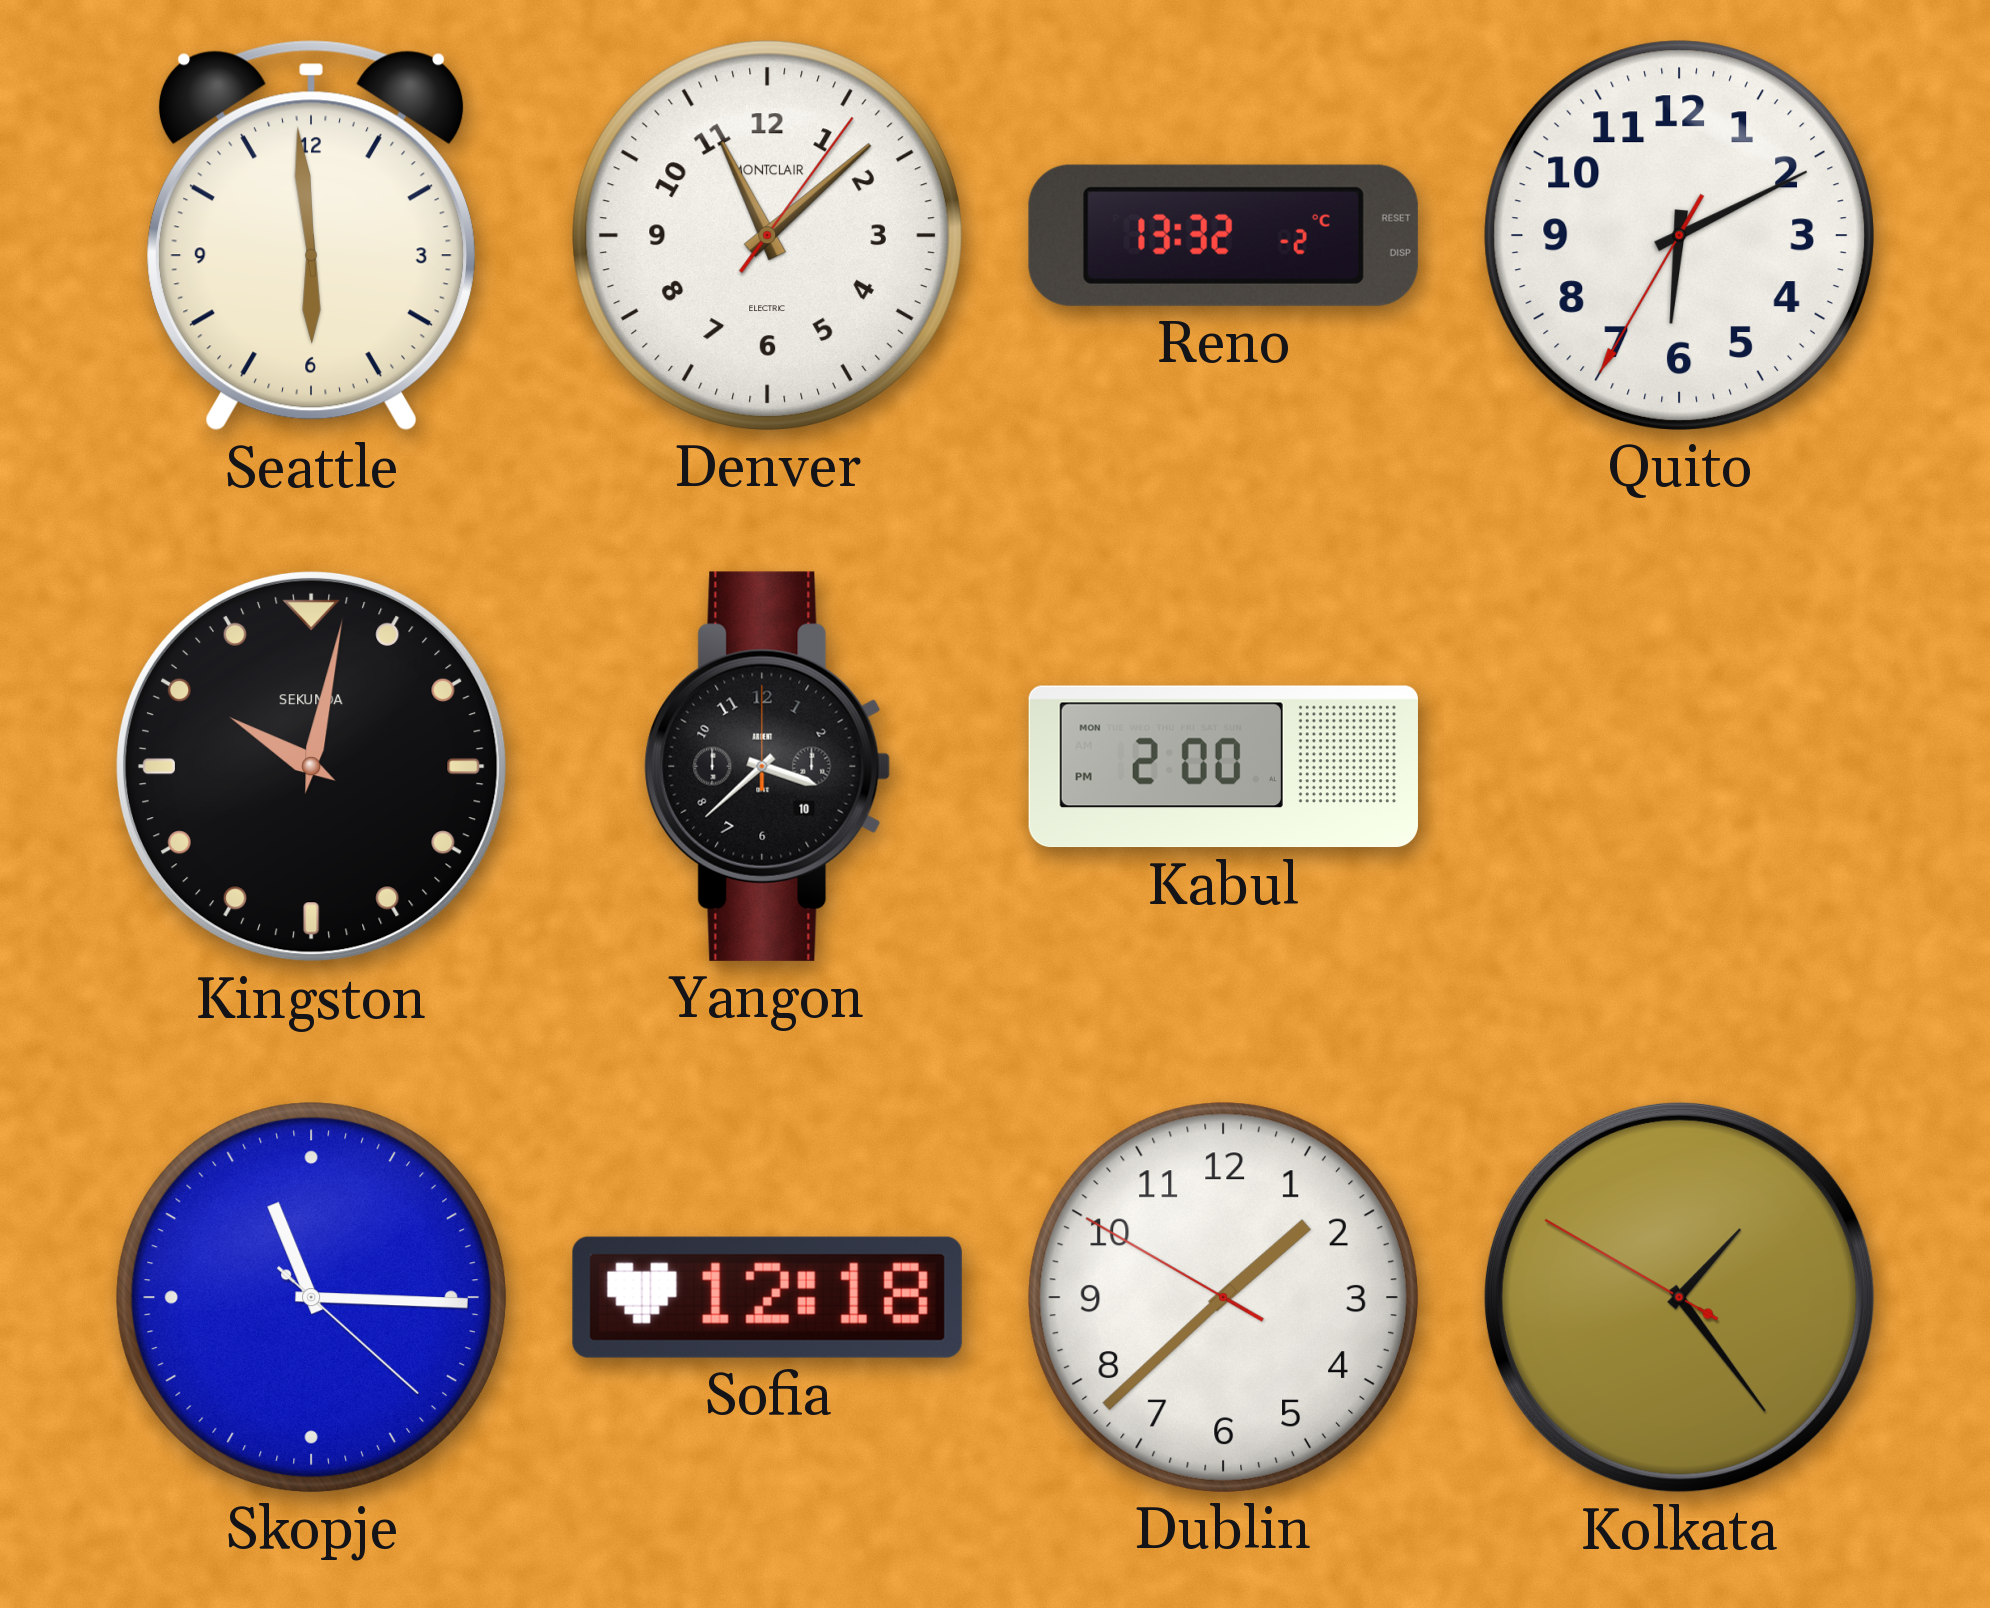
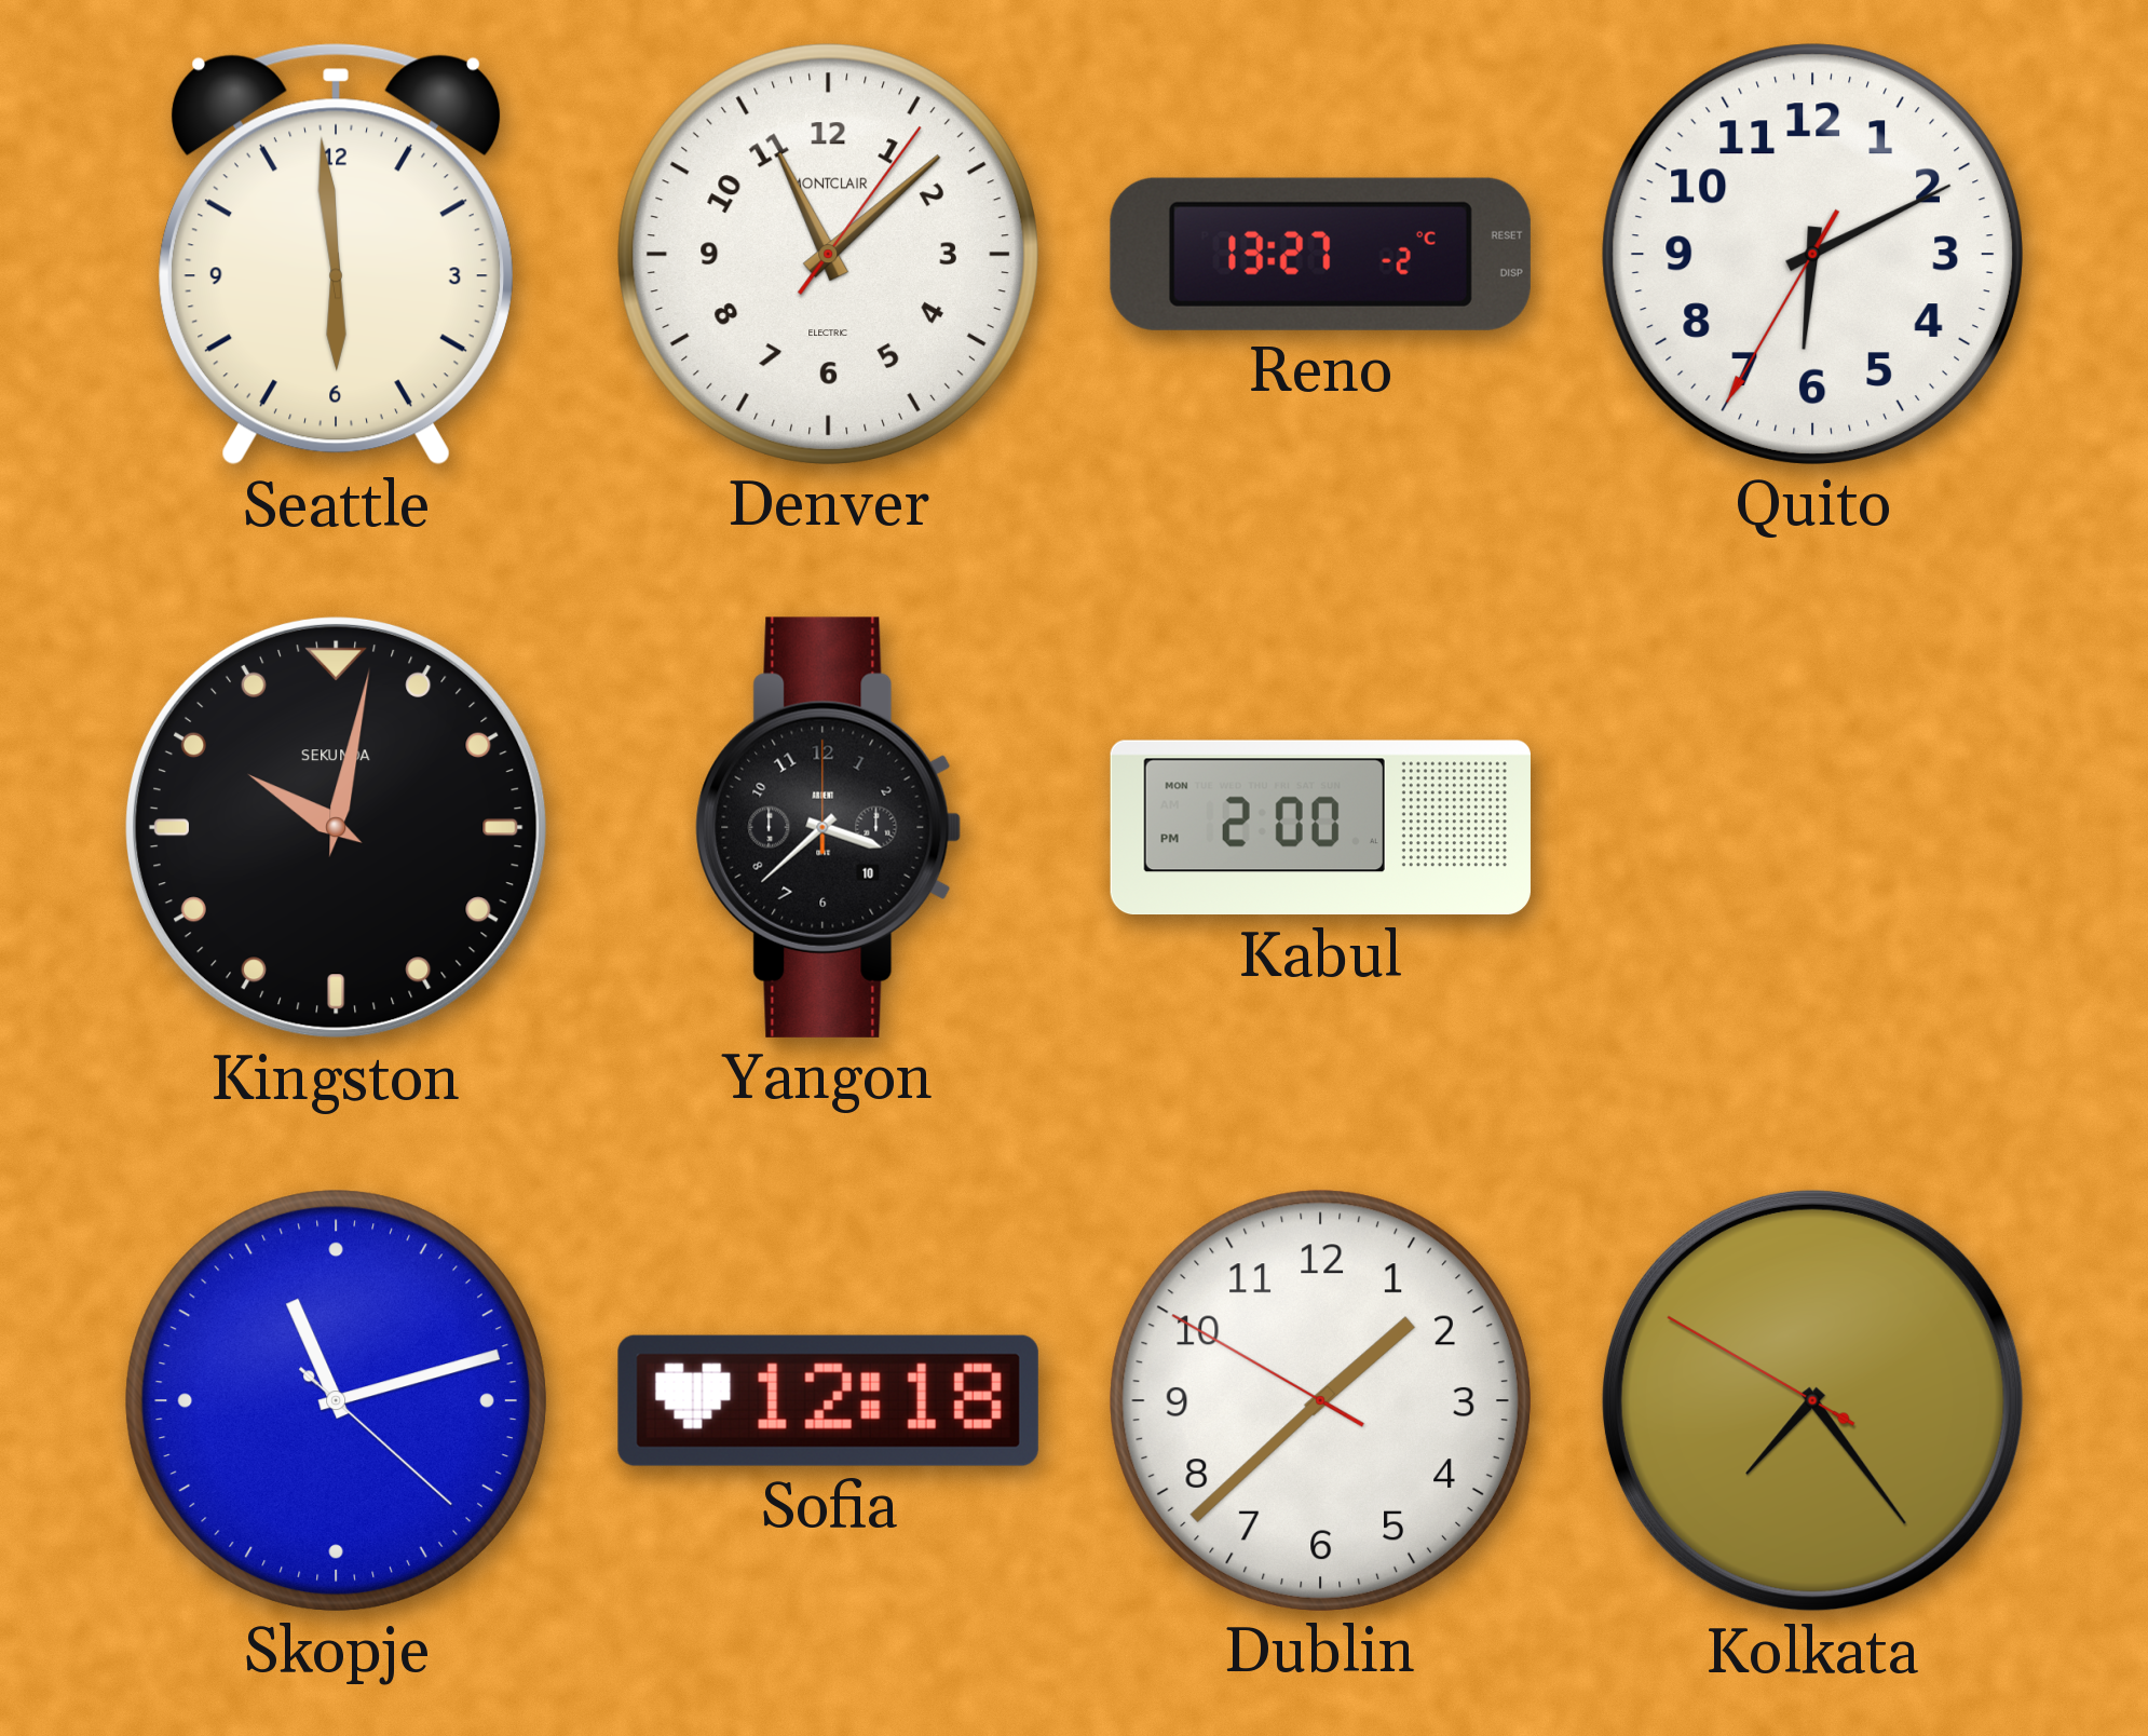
Reno: 13:32 -> 13:27
Skopje: 11:15 -> 11:12
Kolkata: 1:23 -> 7:23
